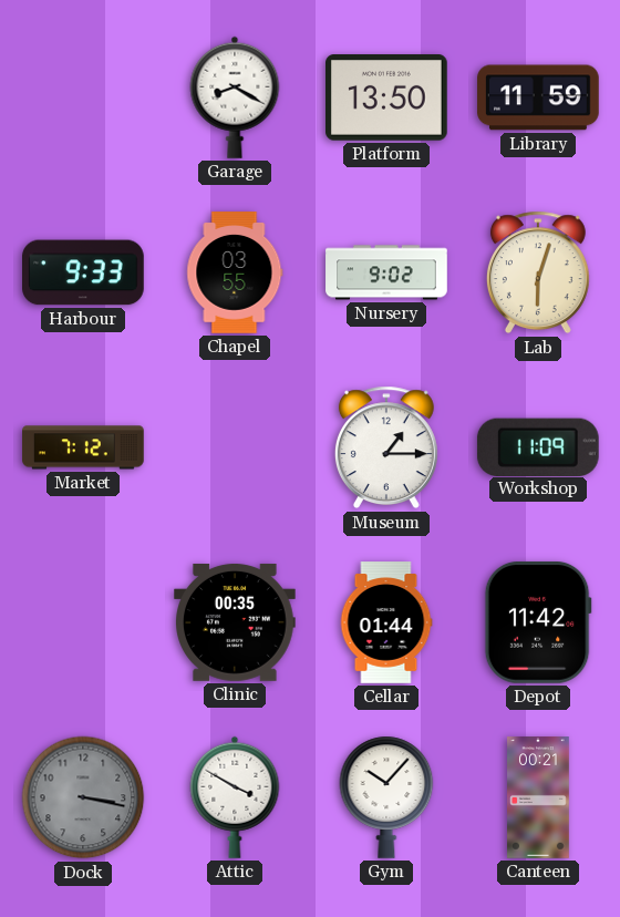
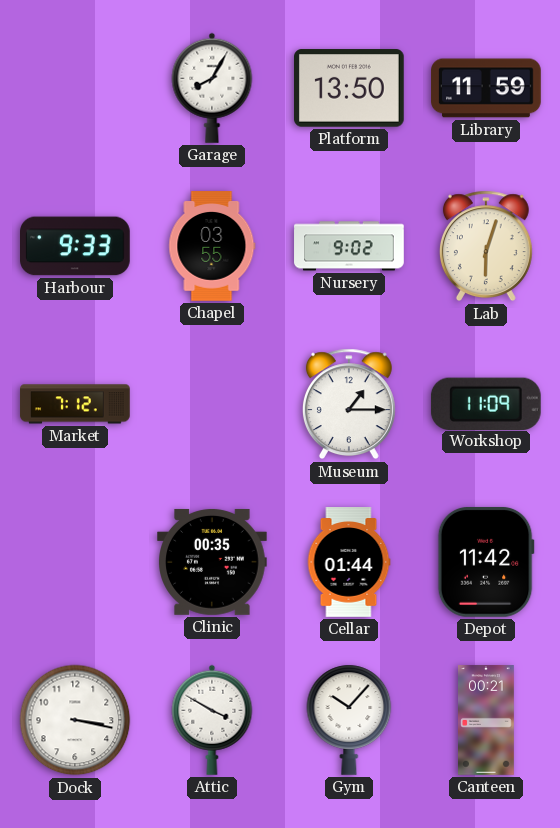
Garage: 8:20 -> 8:05
Dock dial: grey -> white
